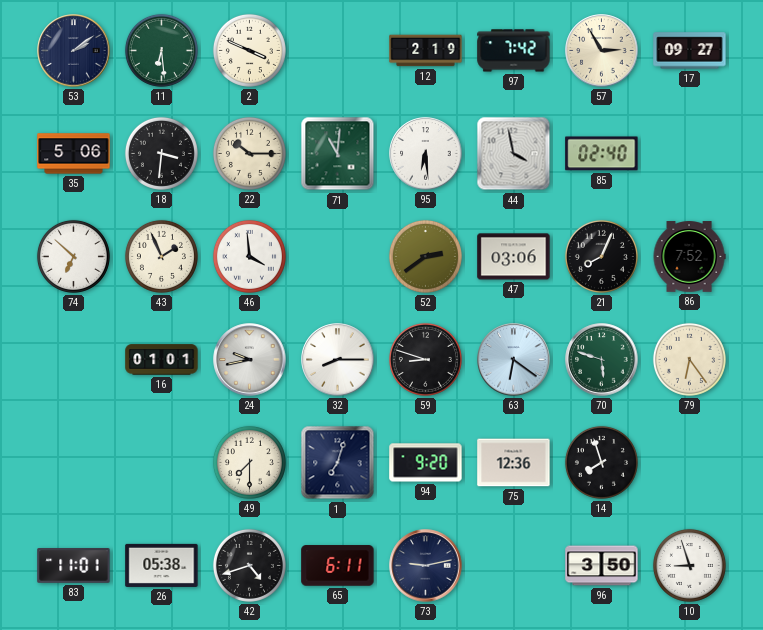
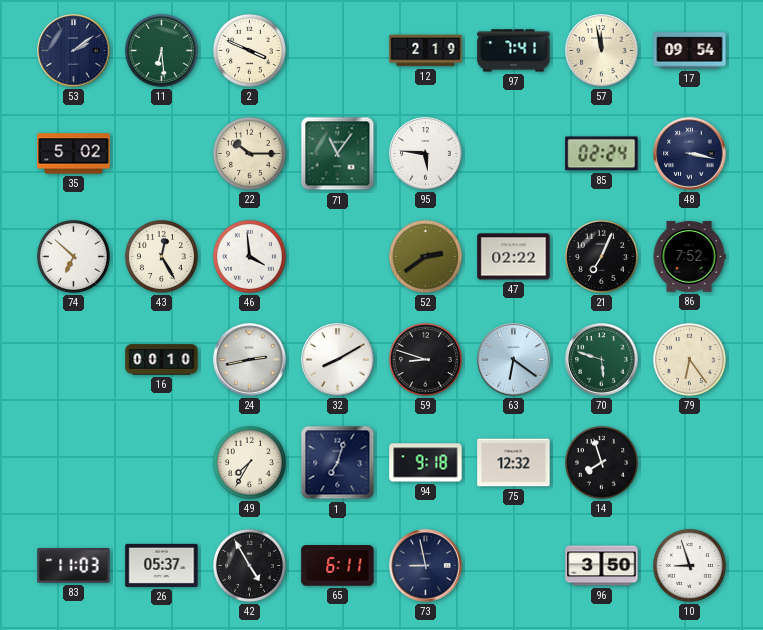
97: 7:42 -> 7:41
57: 2:55 -> 11:58
17: 09:27 -> 09:54
35: 5:06 -> 5:02
18: 3:31 -> none
71: 11:01 -> 11:06
95: 6:29 -> 5:46
44: 3:58 -> none
85: 02:40 -> 02:24
48: none -> 3:17
43: 1:56 -> 12:25
47: 03:06 -> 02:22
21: 8:04 -> 7:04
16: 01:01 -> 00:10
24: 9:43 -> 2:43
32: 8:15 -> 8:10
49: 7:30 -> 7:35
94: 9:20 -> 9:18
75: 12:36 -> 12:32
83: 11:01 -> 11:03
26: 05:38 -> 05:37
42: 4:42 -> 4:55
73: 9:13 -> 8:58
